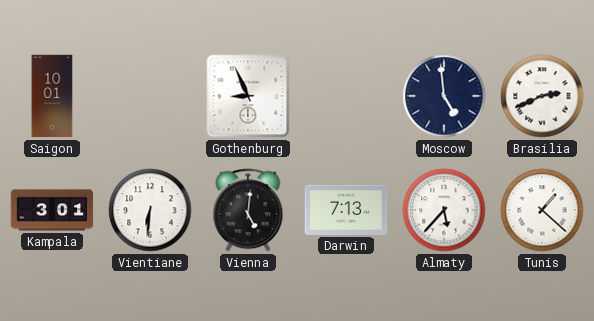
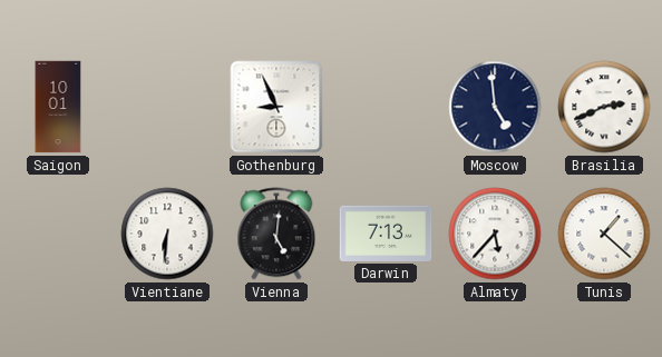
Kampala: 3:01 -> none
